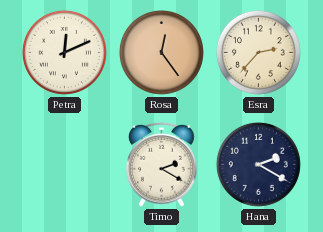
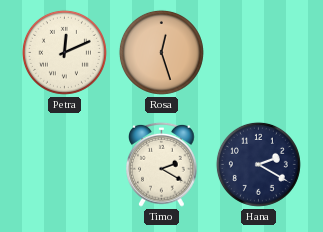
Rosa: 12:24 -> 12:27
Esra: 2:37 -> none
